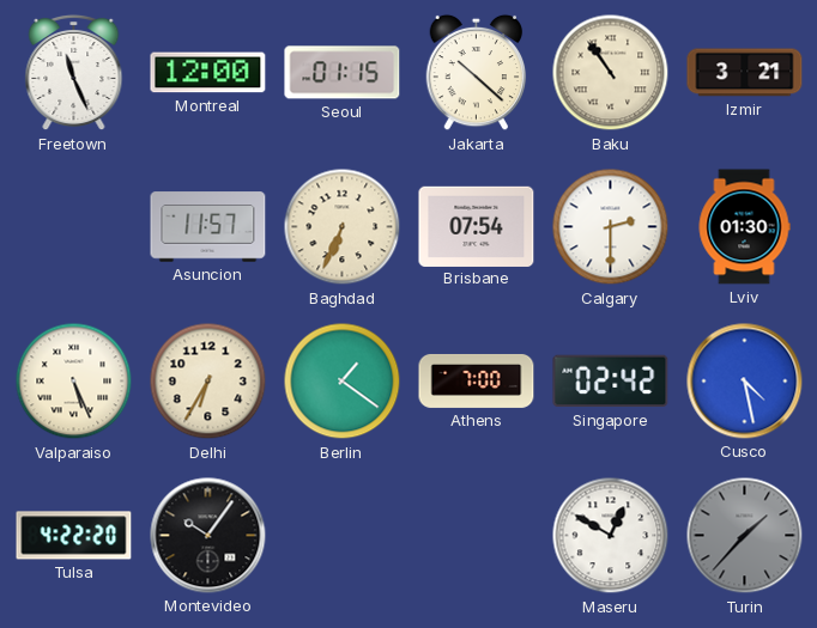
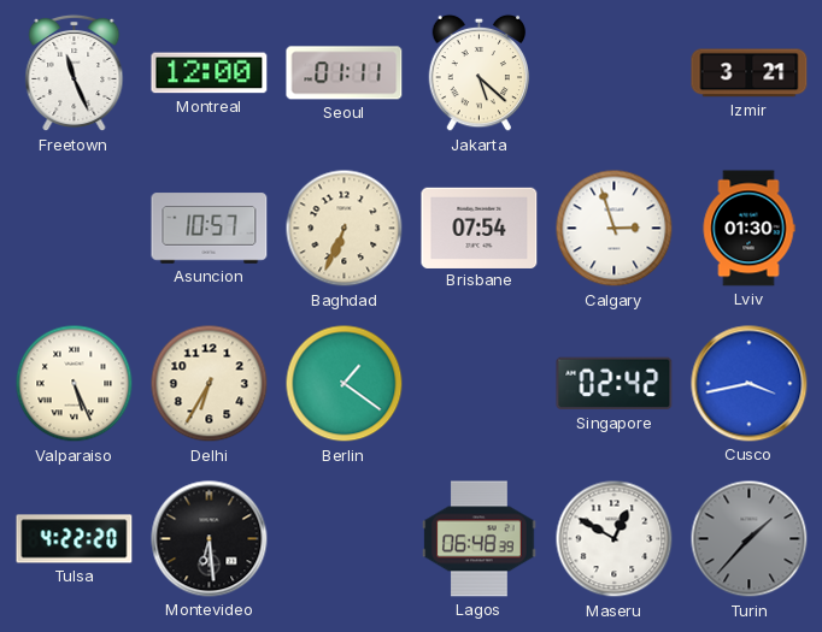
Seoul: 01:15 -> 01:11
Jakarta: 10:22 -> 5:22
Baku: 10:54 -> none
Asuncion: 11:57 -> 10:57
Calgary: 2:30 -> 2:57
Athens: 7:00 -> none
Cusco: 4:28 -> 3:43
Montevideo: 10:06 -> 6:29
Lagos: none -> 06:48
